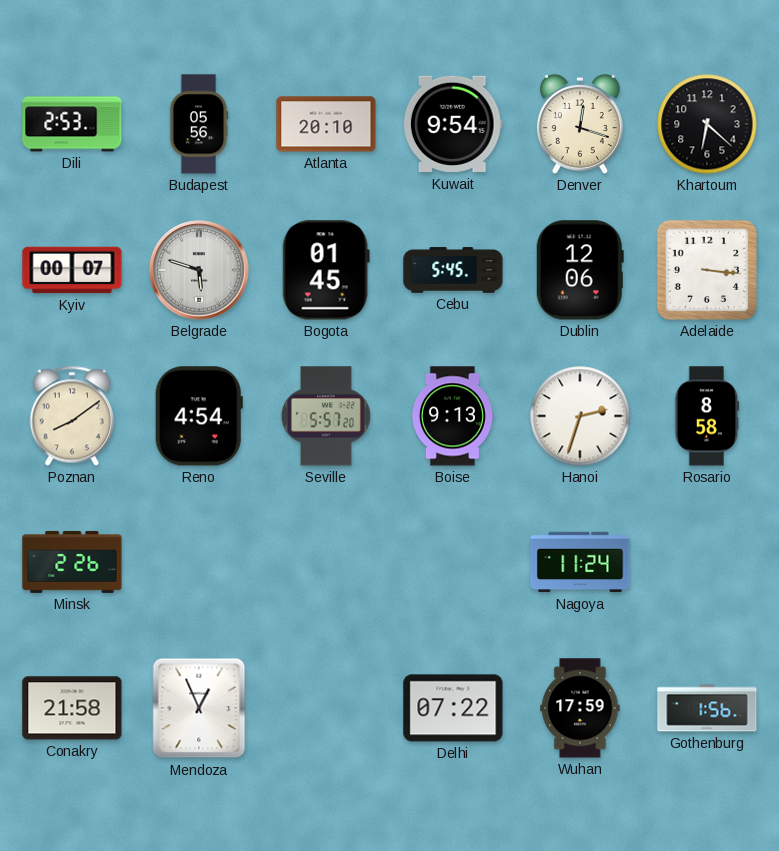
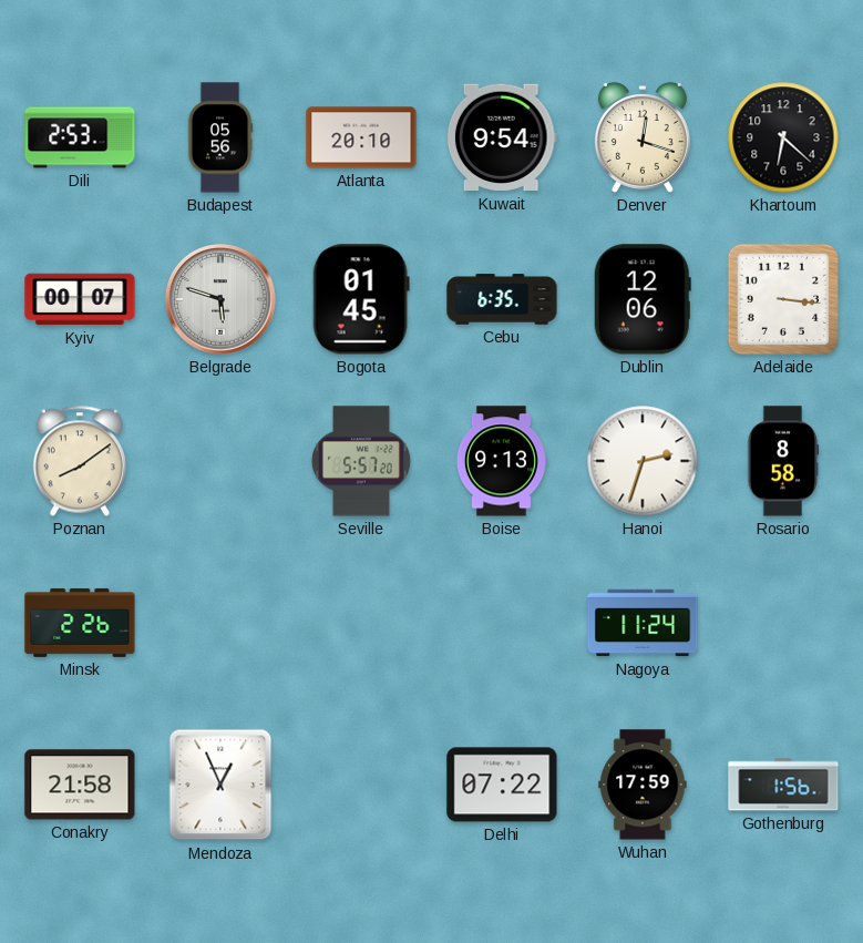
Cebu: 5:45 -> 6:35
Reno: 4:54 -> none
